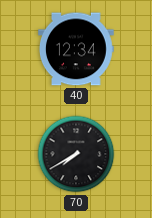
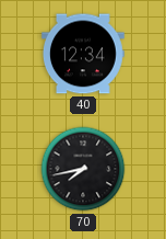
70: 7:40 -> 7:43
